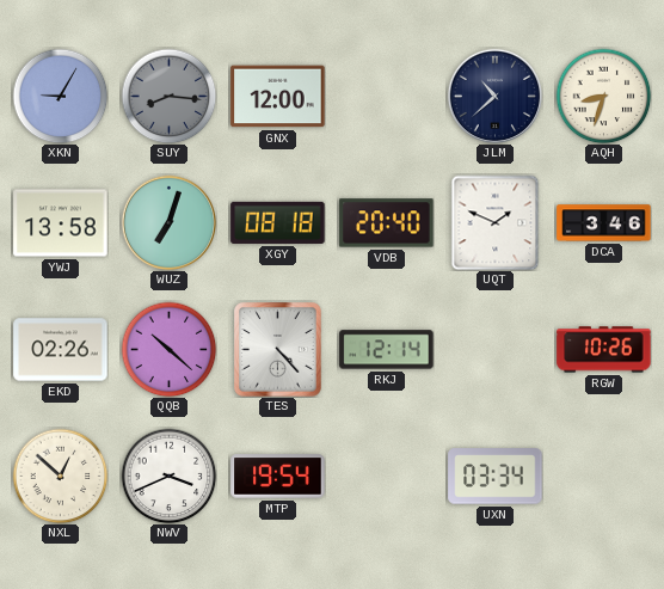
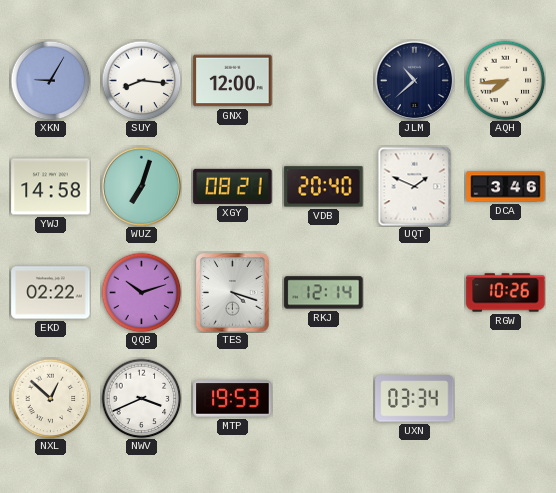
SUY dial: grey -> white
AQH: 8:33 -> 7:44
YWJ: 13:58 -> 14:58
XGY: 08:18 -> 08:21
EKD: 02:26 -> 02:22
QQB: 10:22 -> 10:12
TES: 4:23 -> 4:18
MTP: 19:54 -> 19:53
